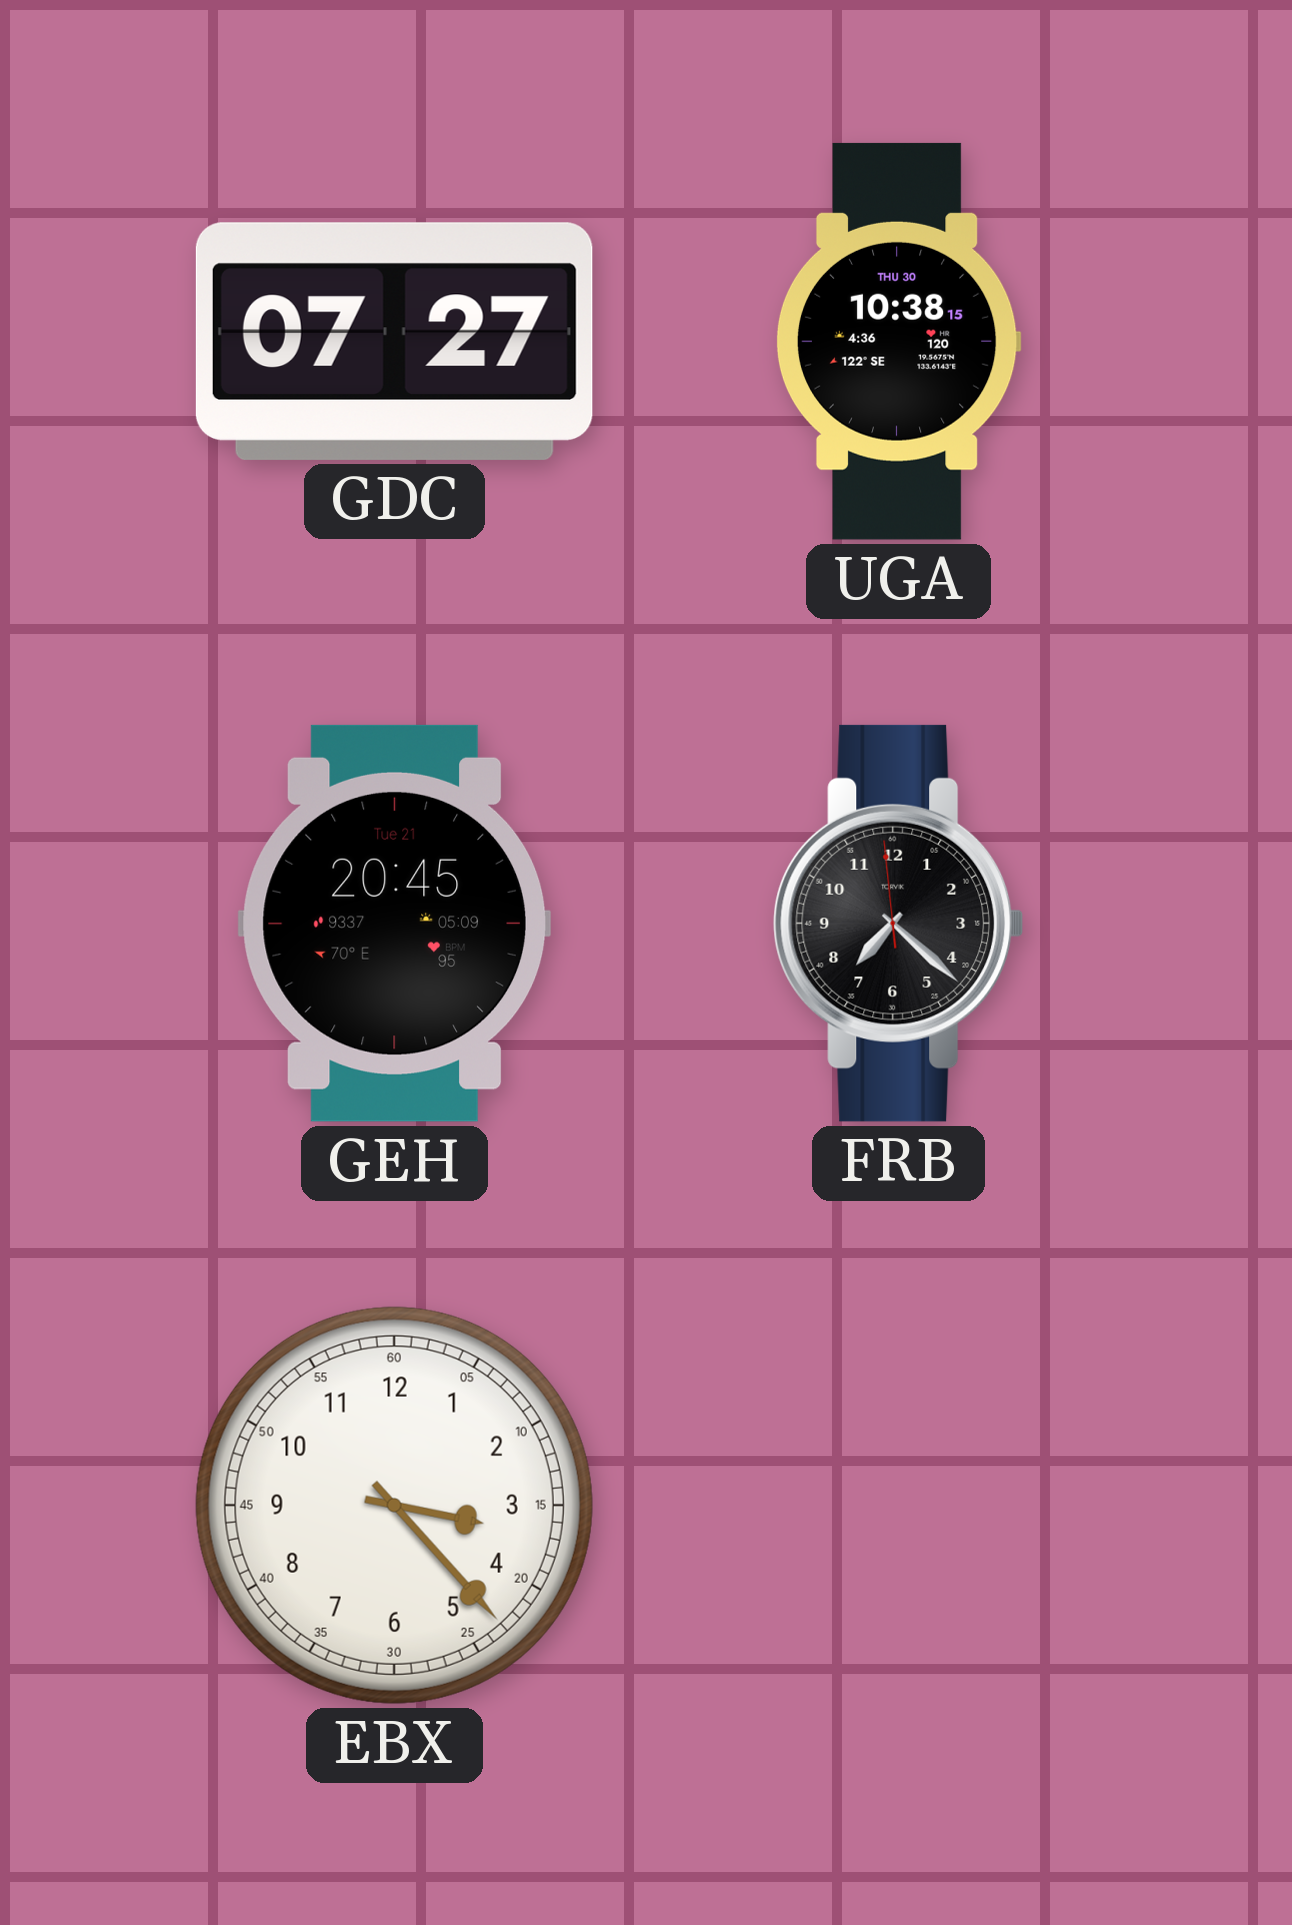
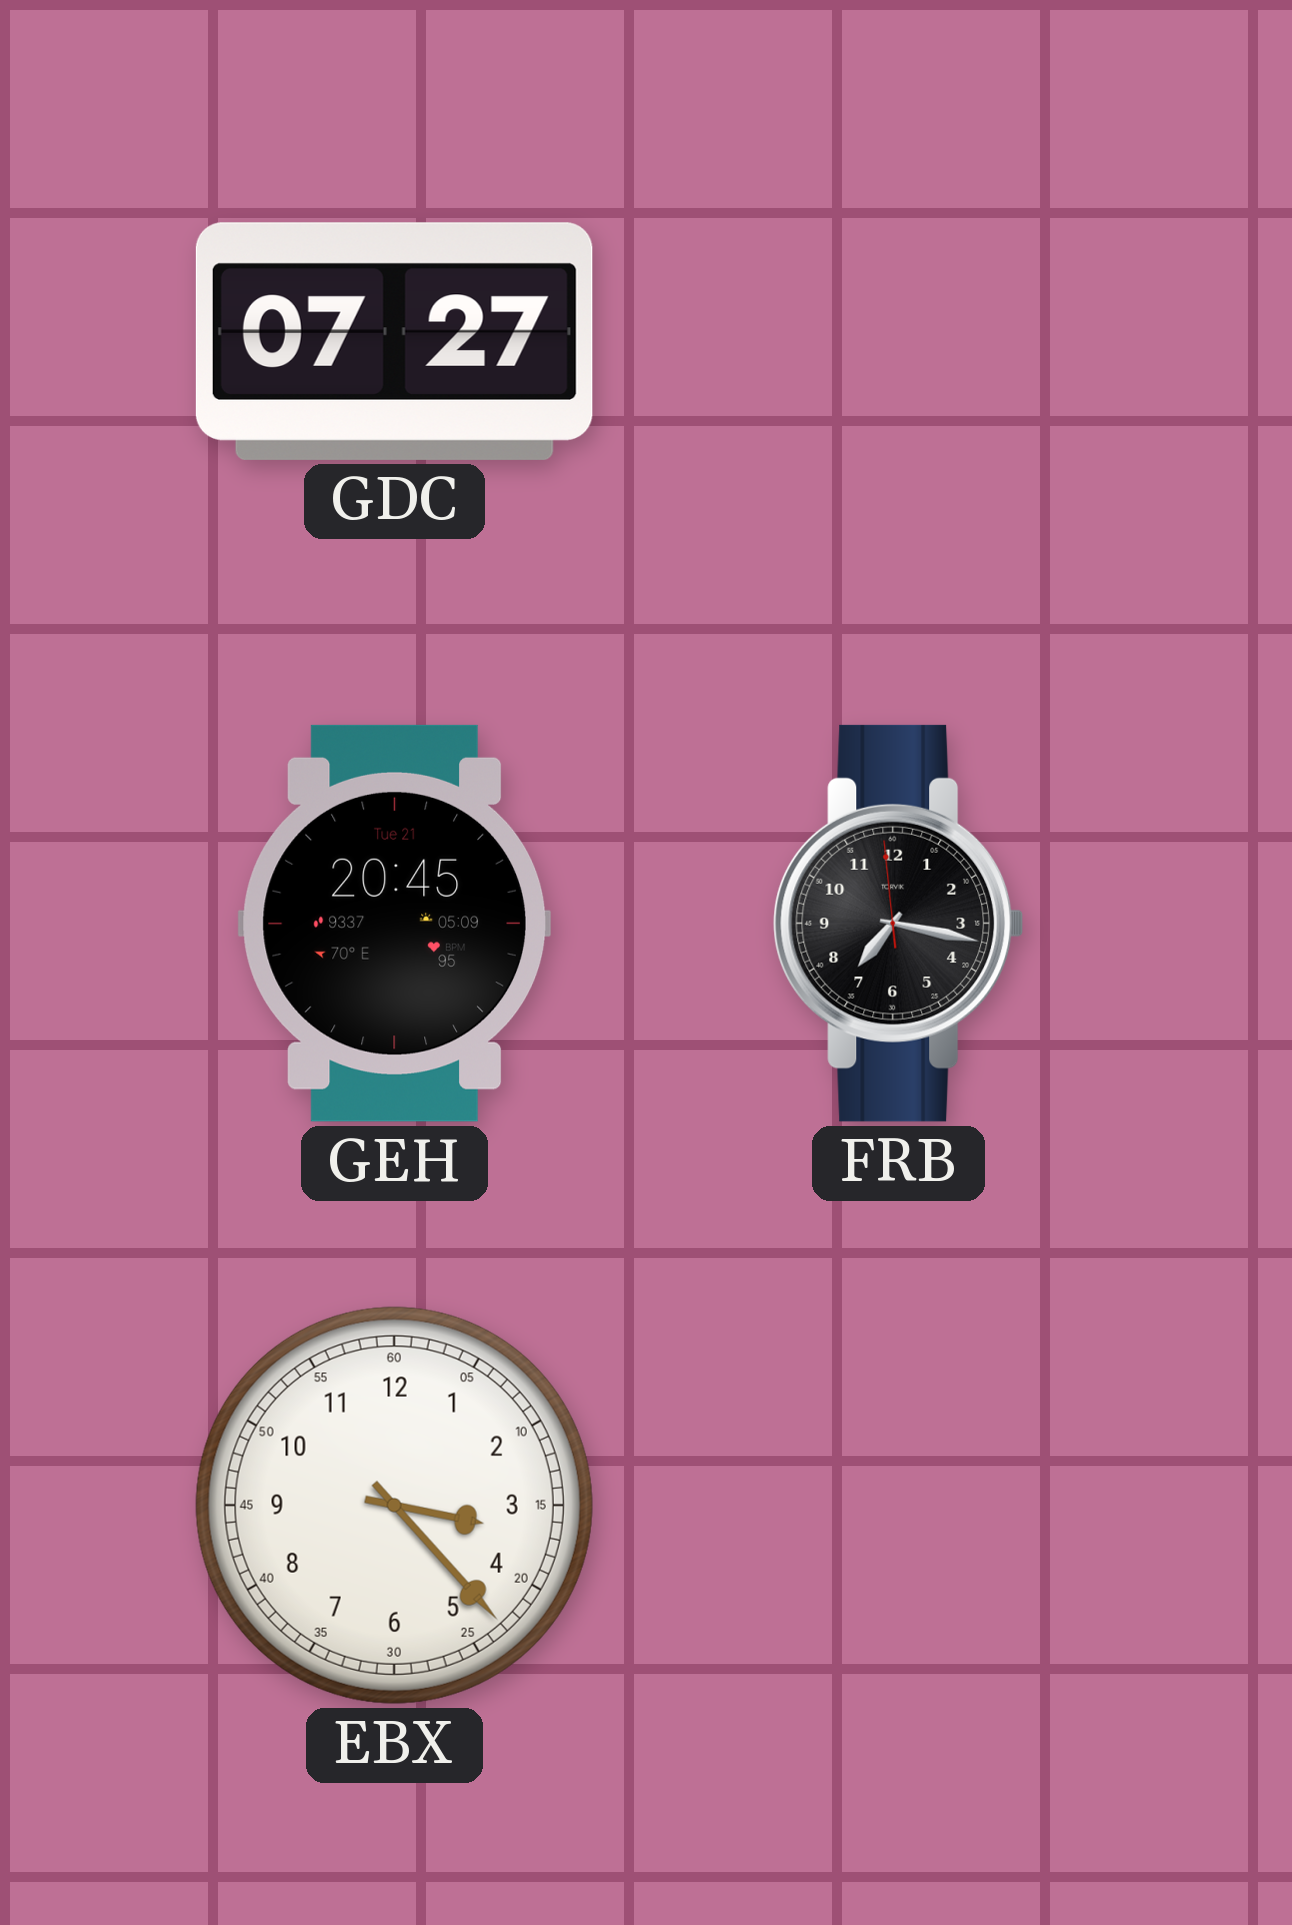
UGA: 10:38 -> none
FRB: 7:21 -> 7:16
